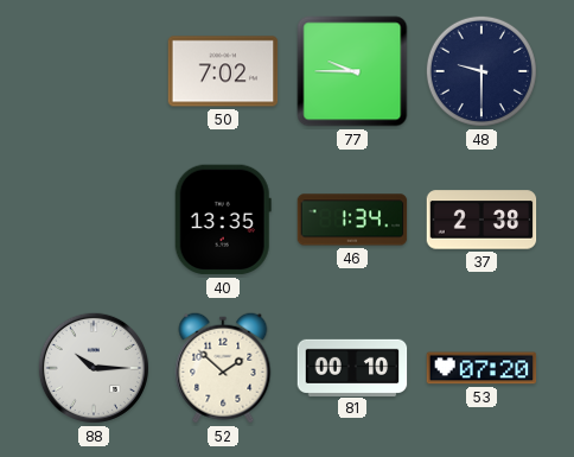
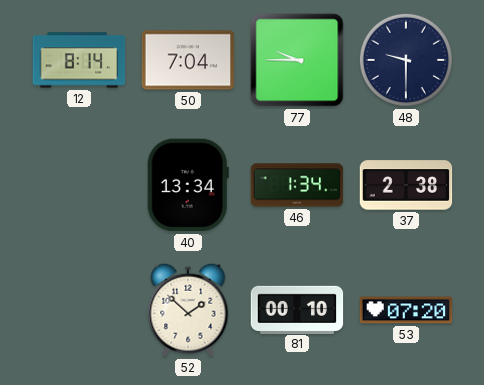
12: none -> 8:14
50: 7:02 -> 7:04
40: 13:35 -> 13:34
88: 10:15 -> none
